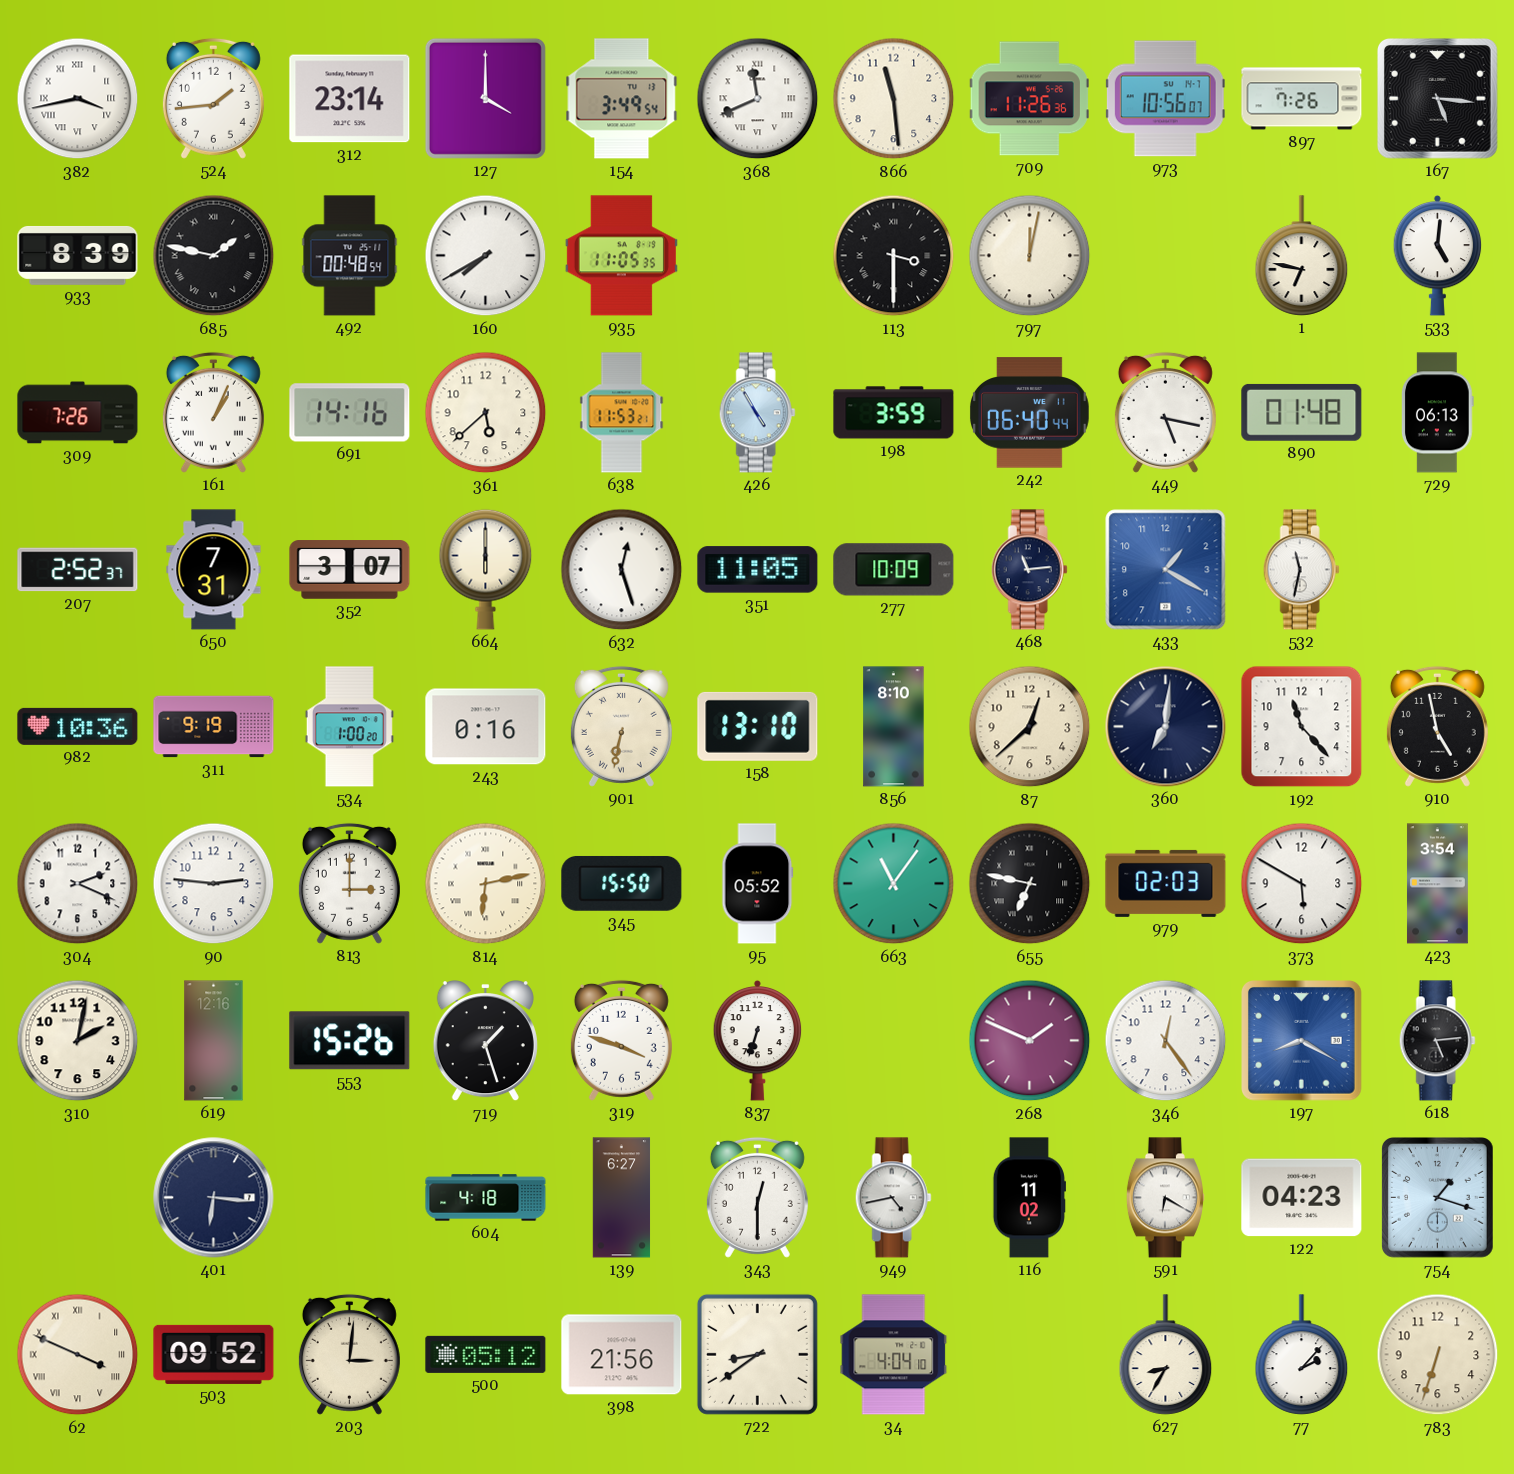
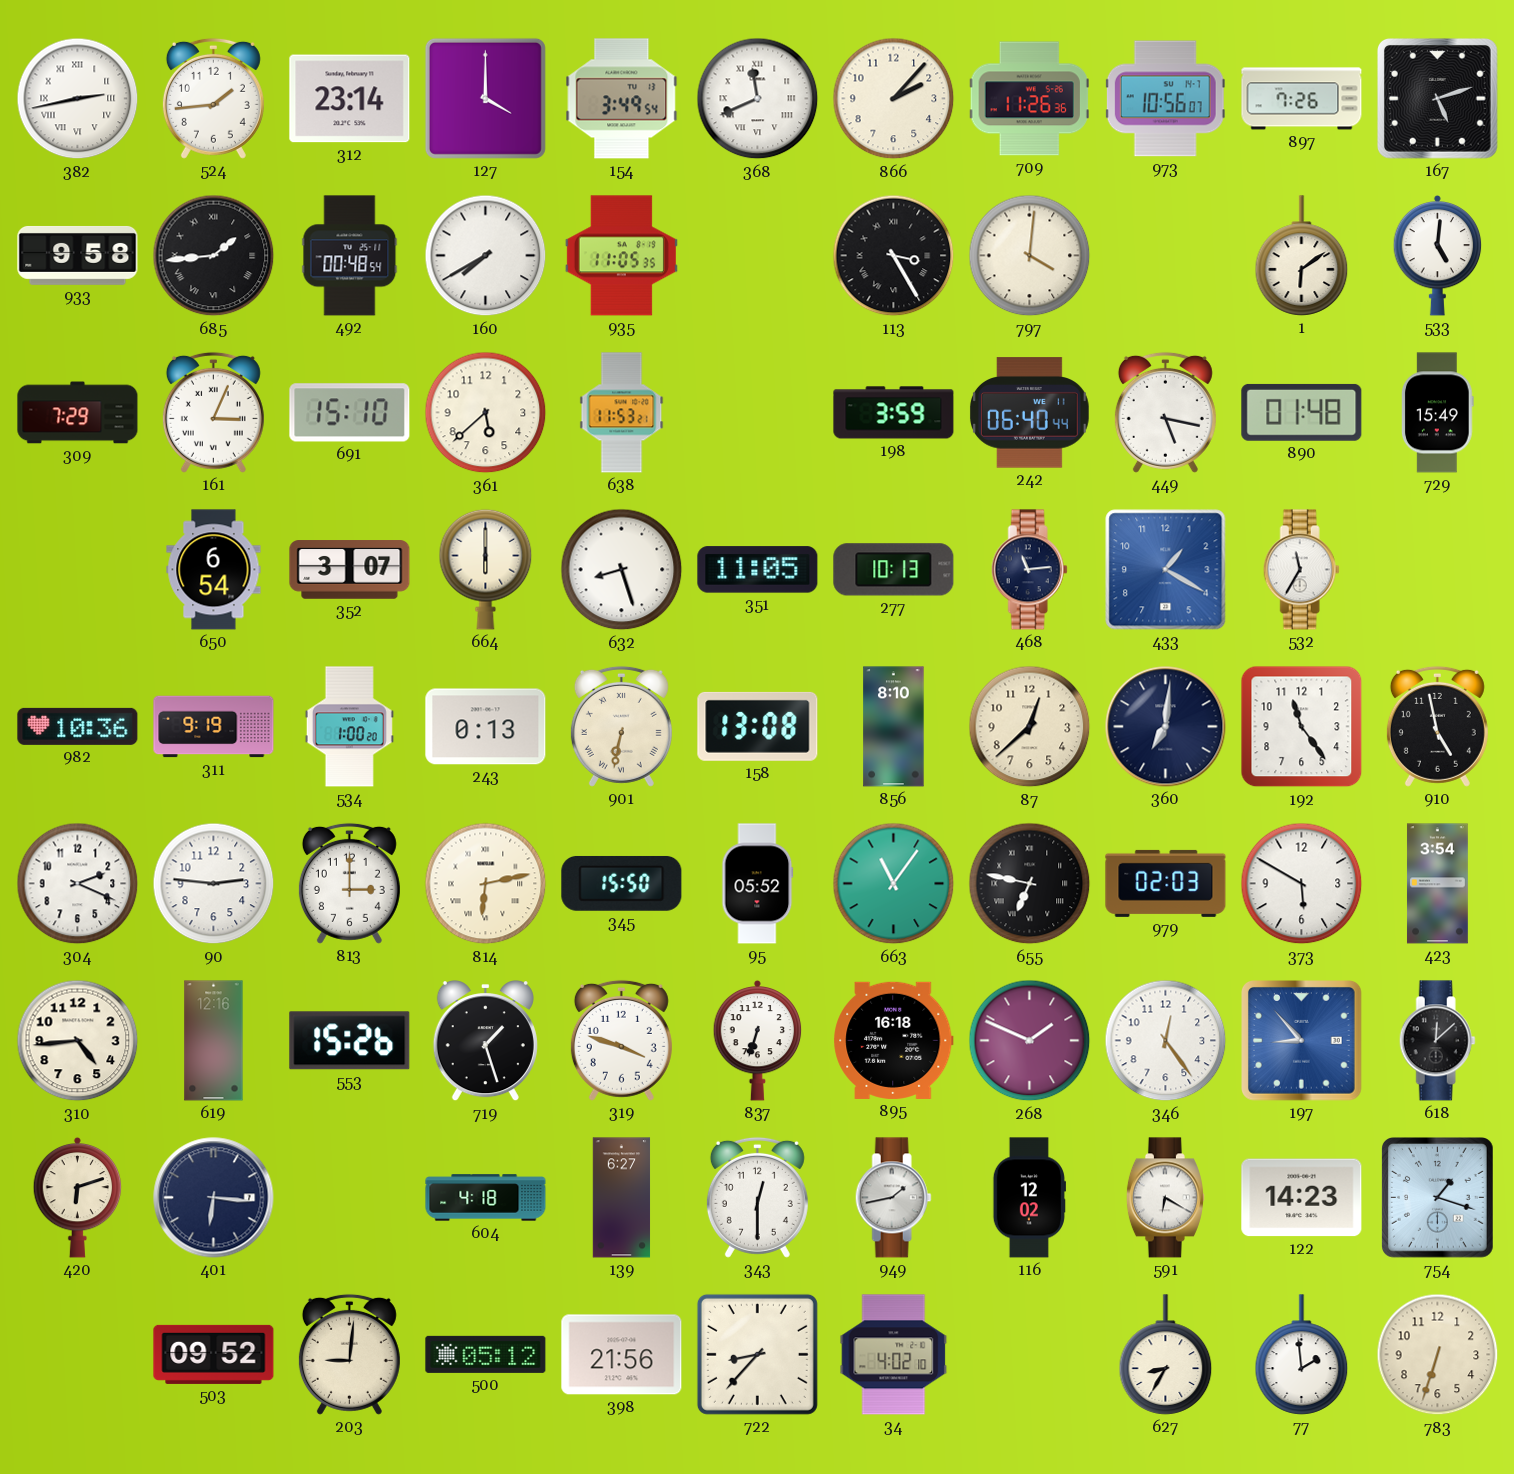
382: 3:43 -> 2:43
866: 11:29 -> 2:07
167: 5:16 -> 5:12
933: 8:39 -> 9:58
685: 1:47 -> 1:44
113: 3:30 -> 3:25
797: 12:02 -> 4:01
1: 6:47 -> 6:09
309: 7:26 -> 7:29
161: 1:04 -> 3:04
691: 14:16 -> 15:10
426: 4:55 -> none
729: 06:13 -> 15:49
207: 2:52 -> none
650: 7:31 -> 6:54
632: 12:27 -> 8:27
277: 10:09 -> 10:13
532: 11:32 -> 11:35
243: 0:16 -> 0:13
158: 13:10 -> 13:08
192: 11:23 -> 11:24
310: 2:02 -> 4:44
895: none -> 16:18
197: 8:20 -> 8:53
618: 5:14 -> 12:08
420: none -> 6:12
949: 4:43 -> 1:43
116: 11:02 -> 12:02
122: 04:23 -> 14:23
62: 3:49 -> none
203: 3:01 -> 9:01
722: 8:39 -> 8:37
34: 4:04 -> 4:02
77: 2:07 -> 1:59
